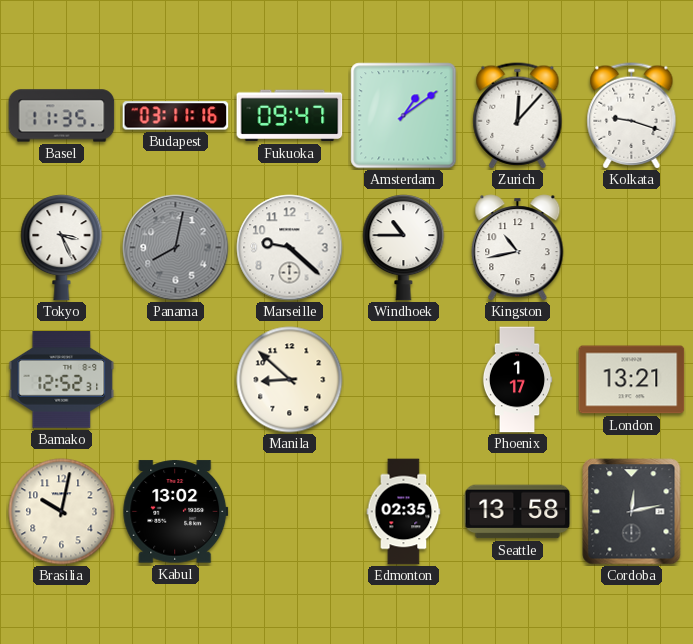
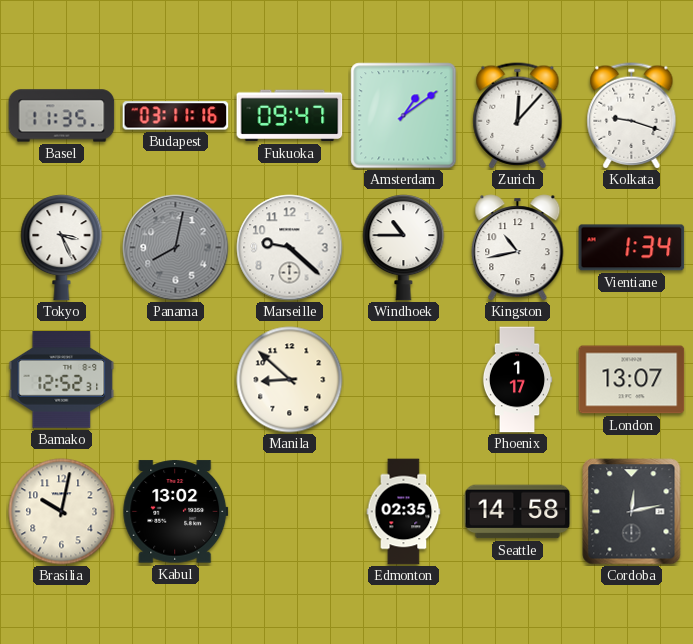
Vientiane: none -> 1:34
London: 13:21 -> 13:07
Seattle: 13:58 -> 14:58
